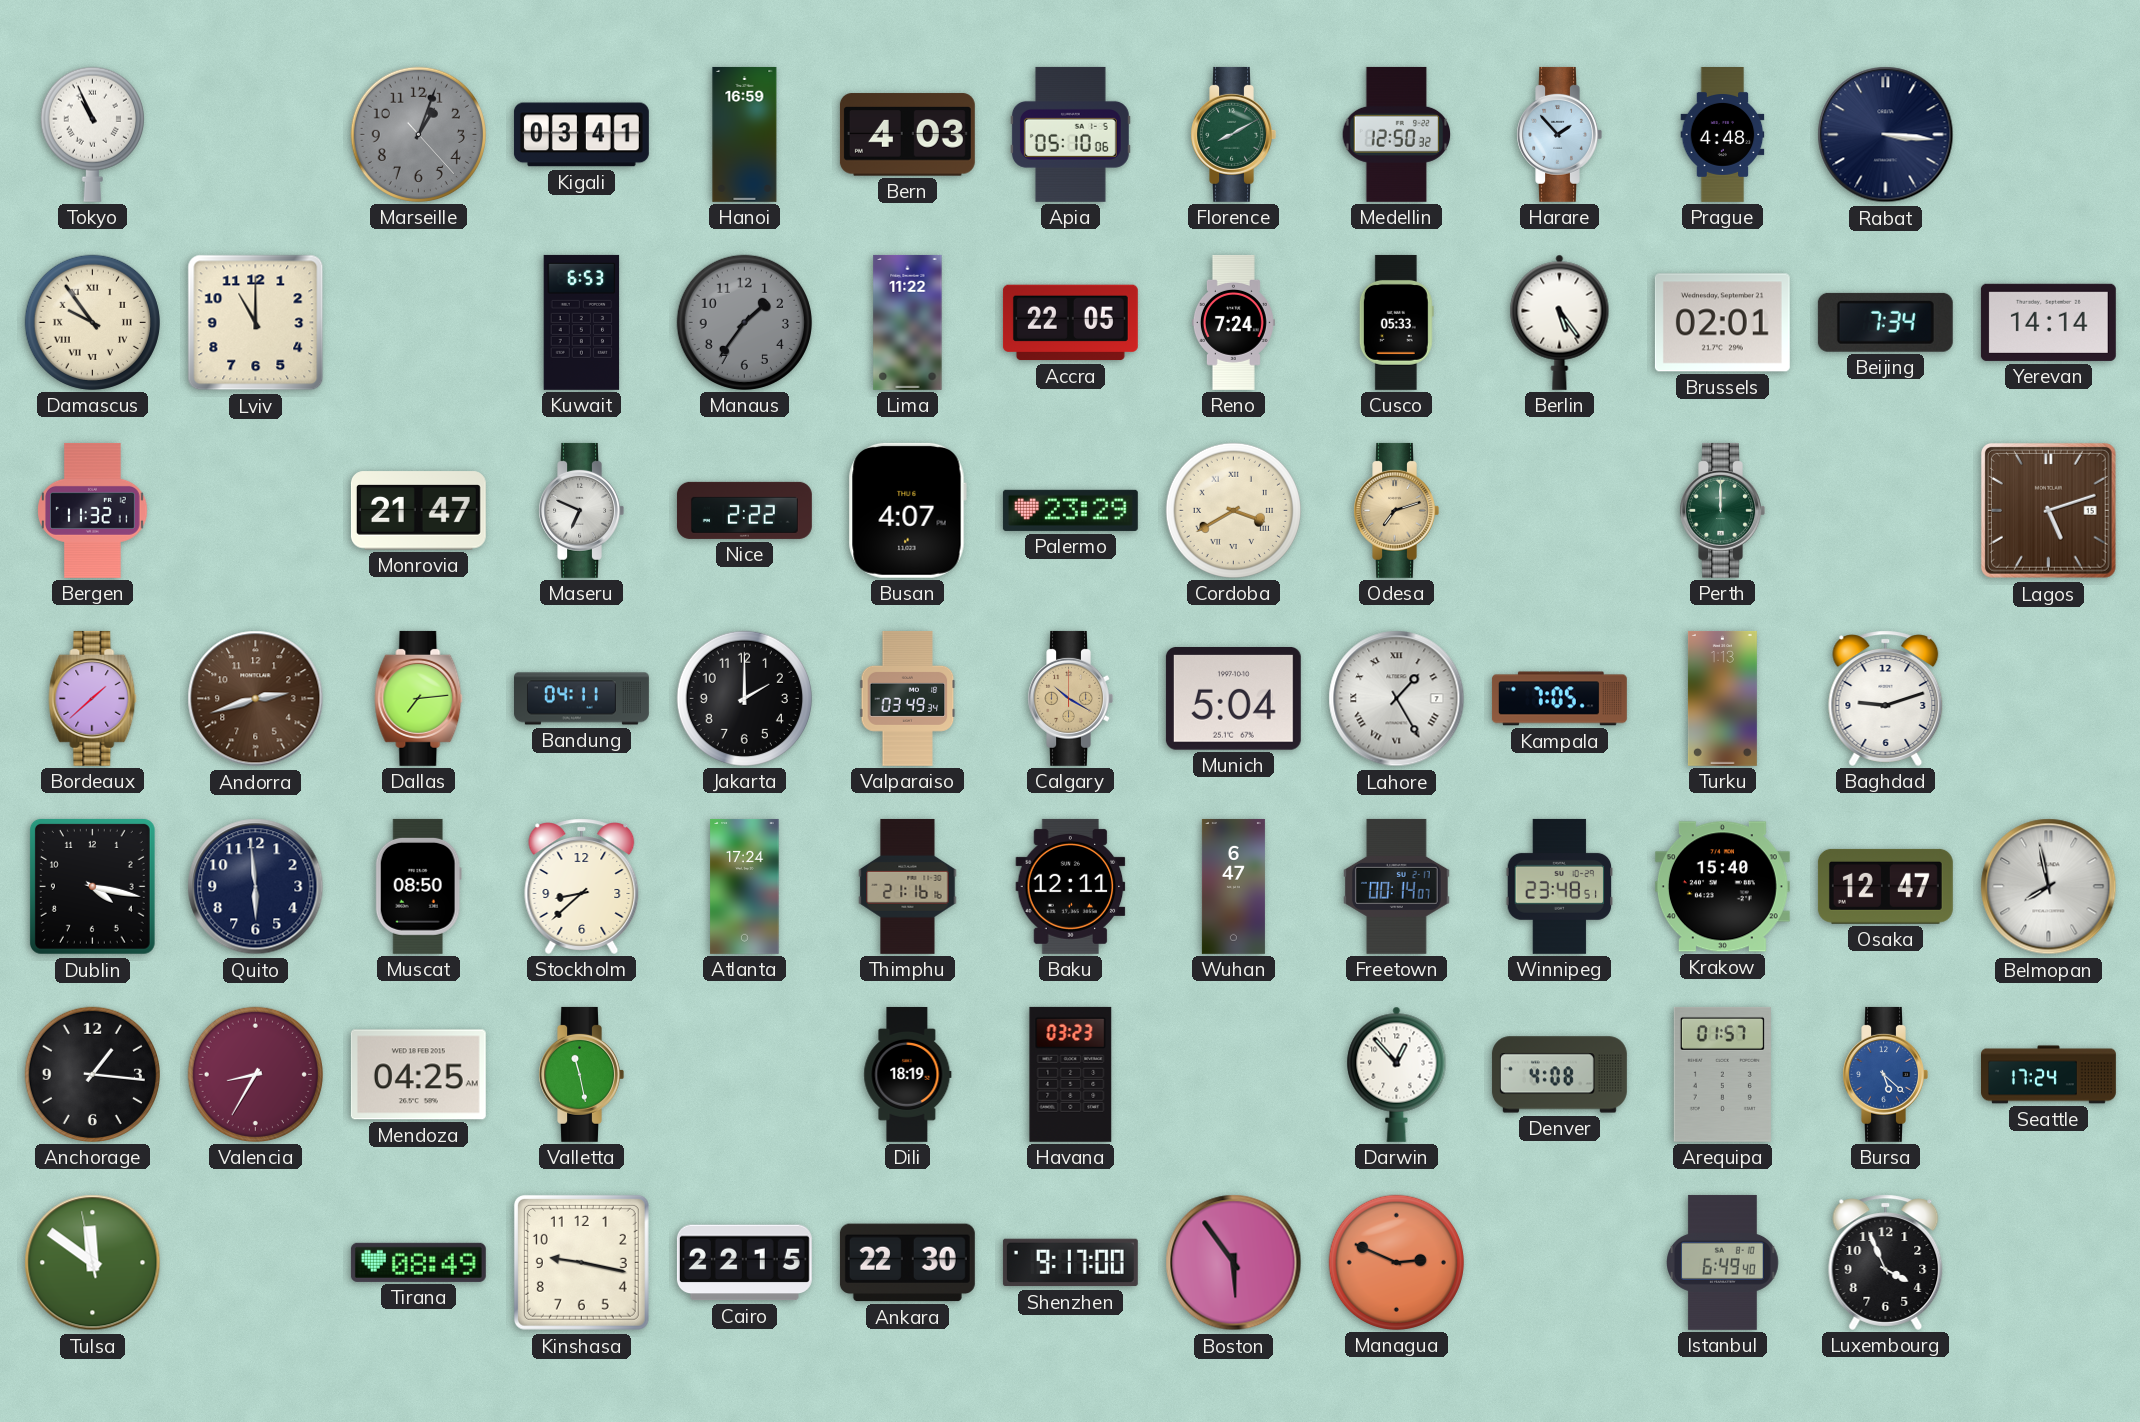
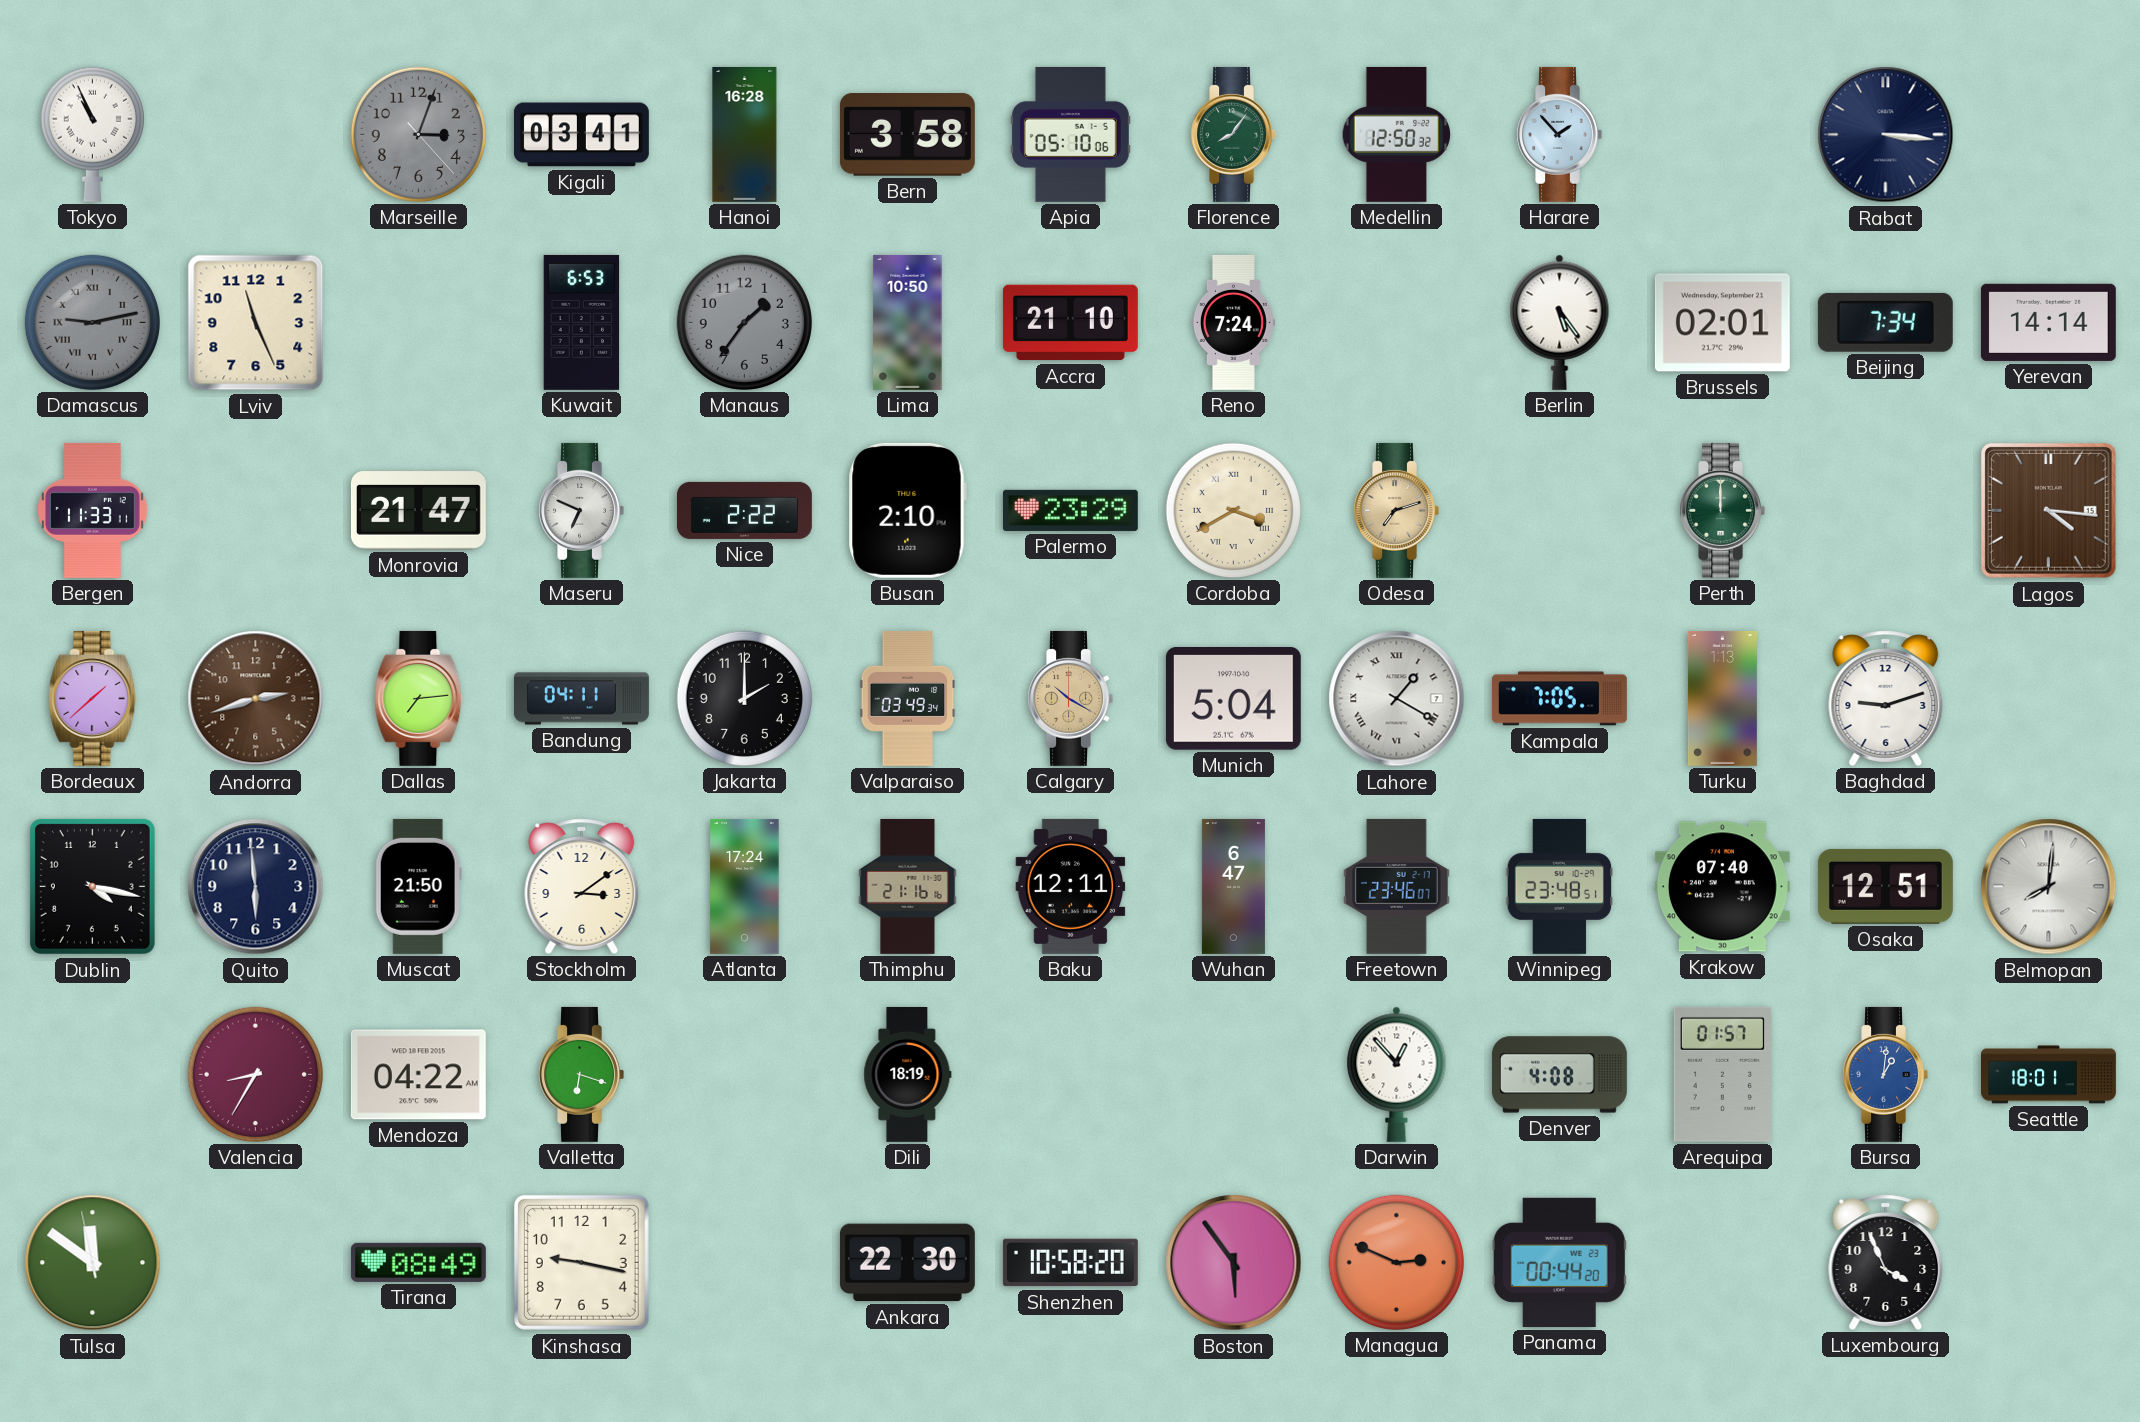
Marseille: 1:03 -> 3:03
Hanoi: 16:59 -> 16:28
Bern: 4:03 -> 3:58
Florence: 8:10 -> 8:06
Prague: 4:48 -> none
Damascus: 9:54 -> 9:13
Damascus dial: cream -> grey
Lviv: 11:00 -> 11:26
Lima: 11:22 -> 10:50
Accra: 22:05 -> 21:10
Cusco: 05:33 -> none
Bergen: 11:32 -> 11:33
Busan: 4:07 -> 2:10
Lagos: 5:12 -> 4:16
Lahore: 1:25 -> 1:20
Muscat: 08:50 -> 21:50
Stockholm: 8:38 -> 3:09
Freetown: 00:14 -> 23:46
Krakow: 15:40 -> 07:40
Osaka: 12:47 -> 12:51
Belmopan: 7:58 -> 8:01
Anchorage: 1:16 -> none
Mendoza: 04:25 -> 04:22
Valletta: 11:28 -> 6:18
Havana: 03:23 -> none
Bursa: 5:22 -> 1:01
Seattle: 17:24 -> 18:01
Cairo: 22:15 -> none
Shenzhen: 9:17 -> 10:58
Panama: none -> 00:44
Istanbul: 6:49 -> none
